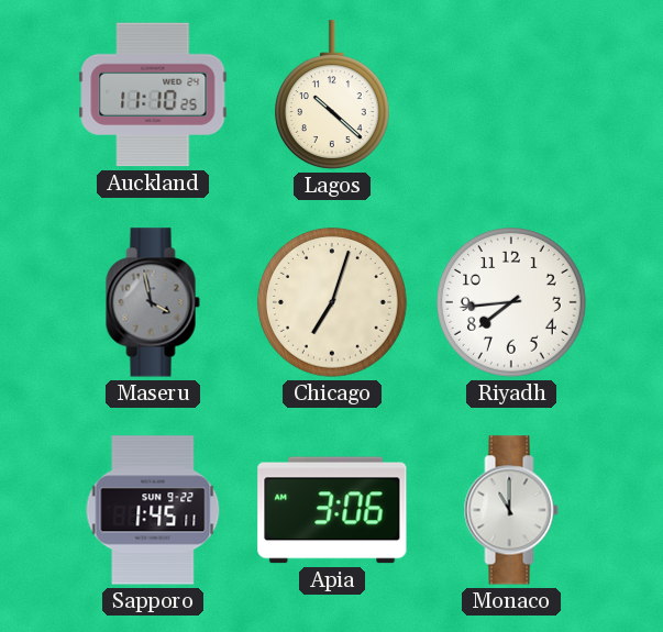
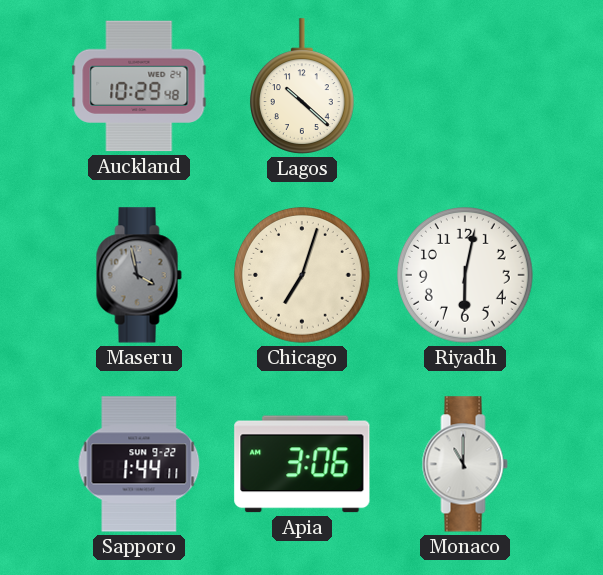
Auckland: 11:10 -> 10:29
Riyadh: 7:44 -> 6:02
Sapporo: 1:45 -> 1:44
